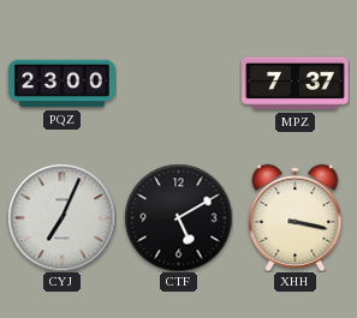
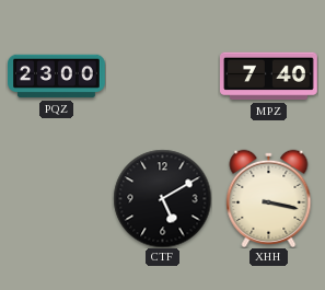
MPZ: 7:37 -> 7:40
CYJ: 7:04 -> none
